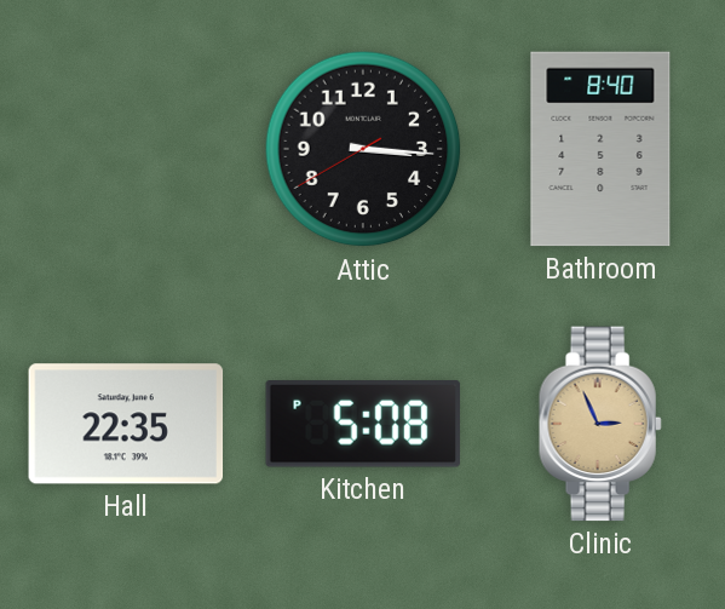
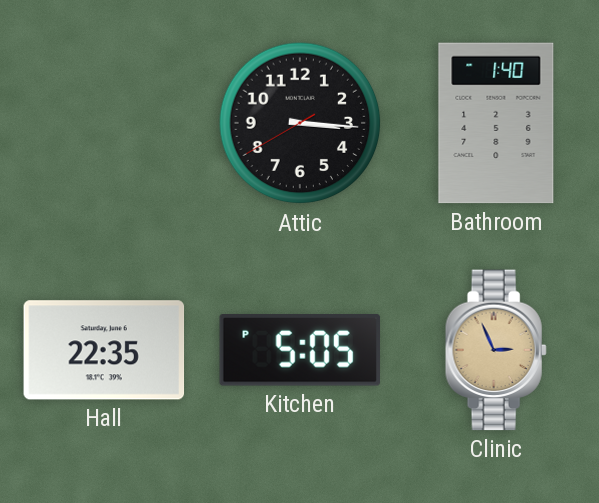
Bathroom: 8:40 -> 1:40
Kitchen: 5:08 -> 5:05
